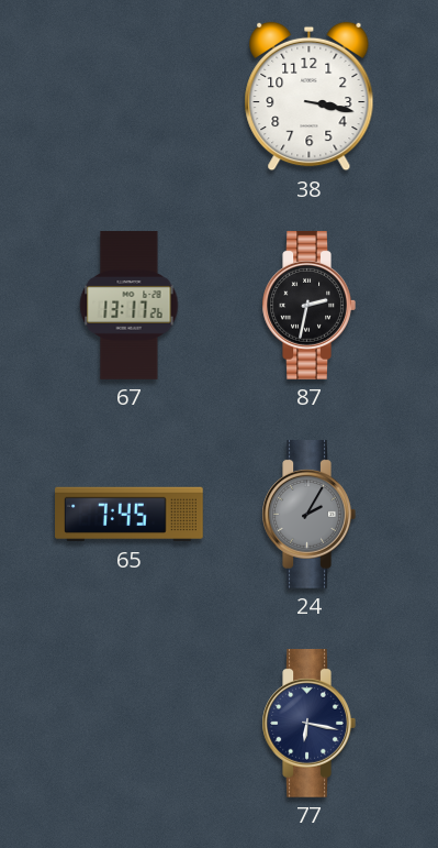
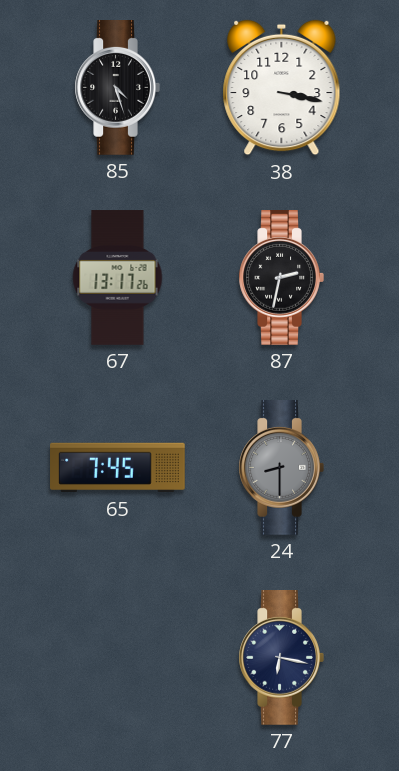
85: none -> 4:27
24: 2:05 -> 8:30
